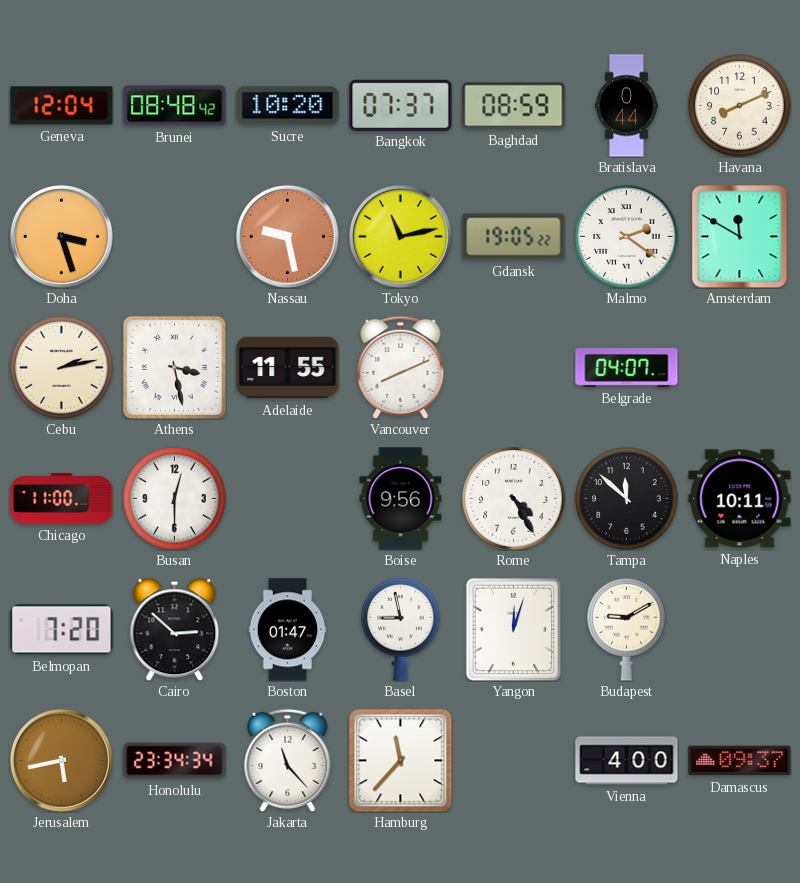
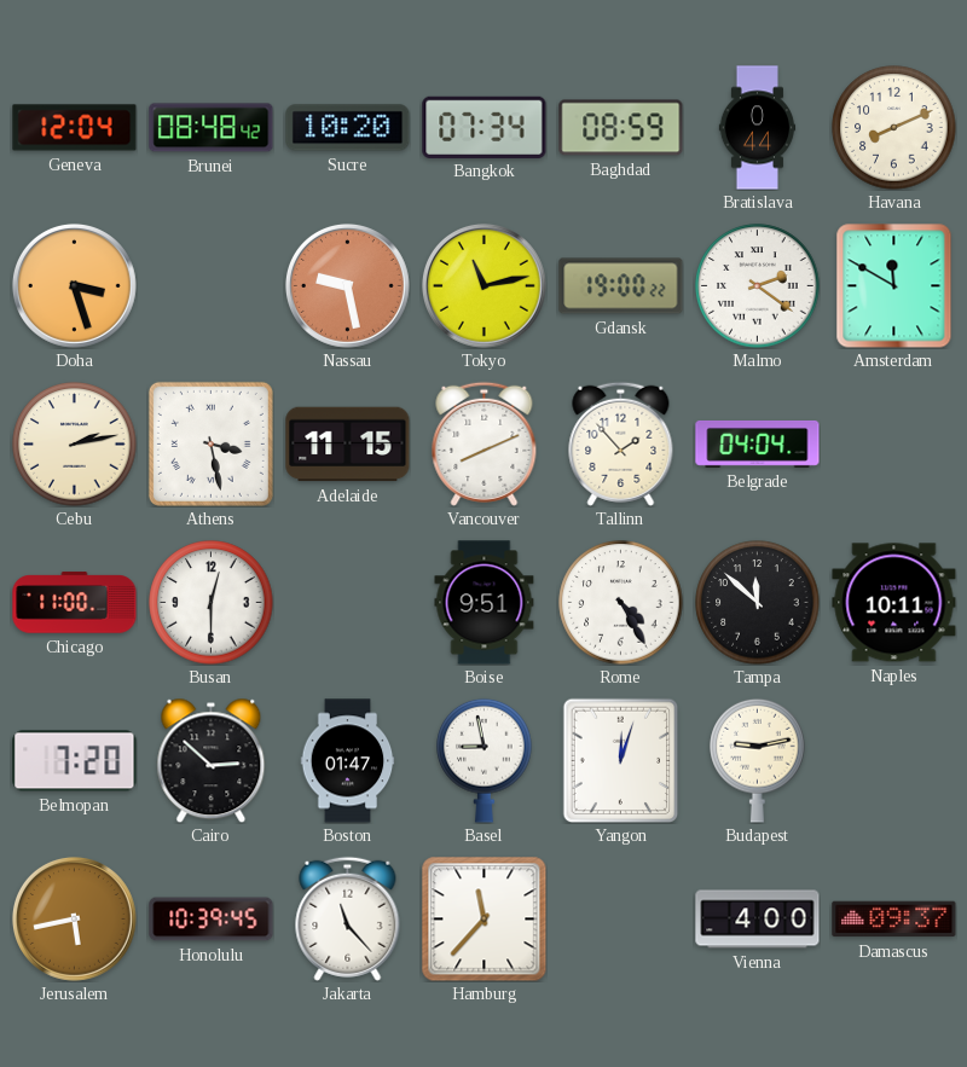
Bangkok: 07:37 -> 07:34
Gdansk: 19:05 -> 19:00
Adelaide: 11:55 -> 11:15
Tallinn: none -> 1:53
Belgrade: 04:07 -> 04:04
Boise: 9:56 -> 9:51
Budapest: 9:10 -> 9:13
Honolulu: 23:34 -> 10:39
